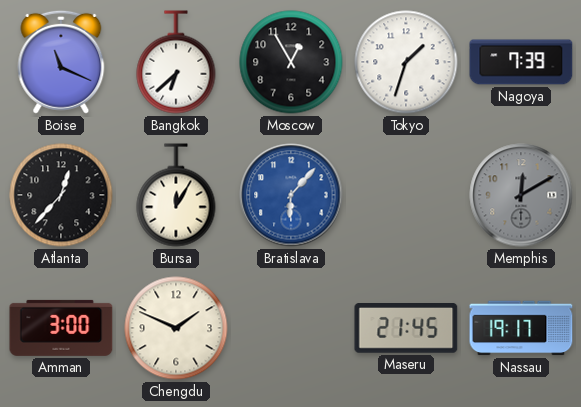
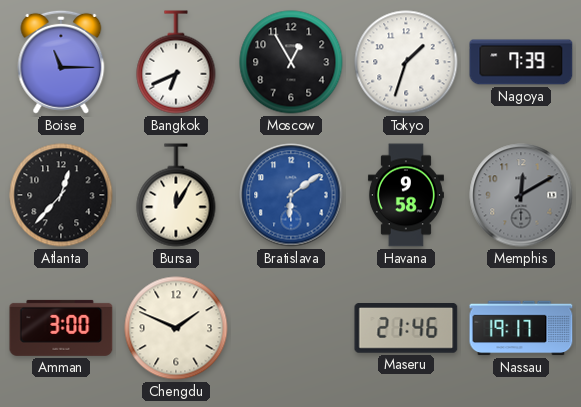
Boise: 11:19 -> 11:15
Bangkok: 6:38 -> 6:41
Bratislava: 6:07 -> 6:09
Havana: none -> 9:58
Maseru: 21:45 -> 21:46
